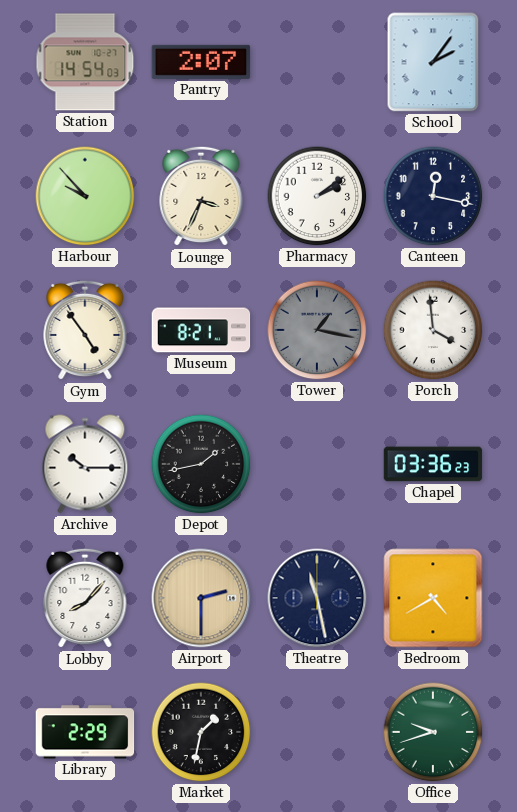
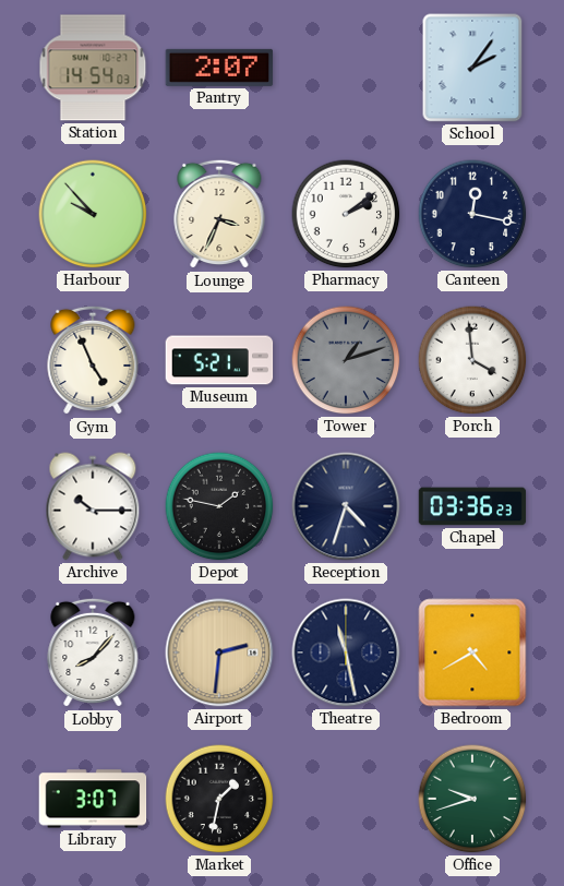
Gym: 4:54 -> 4:56
Museum: 8:21 -> 5:21
Tower: 1:17 -> 1:12
Depot: 1:43 -> 1:47
Reception: none -> 4:33
Airport: 2:30 -> 2:31
Library: 2:29 -> 3:07
